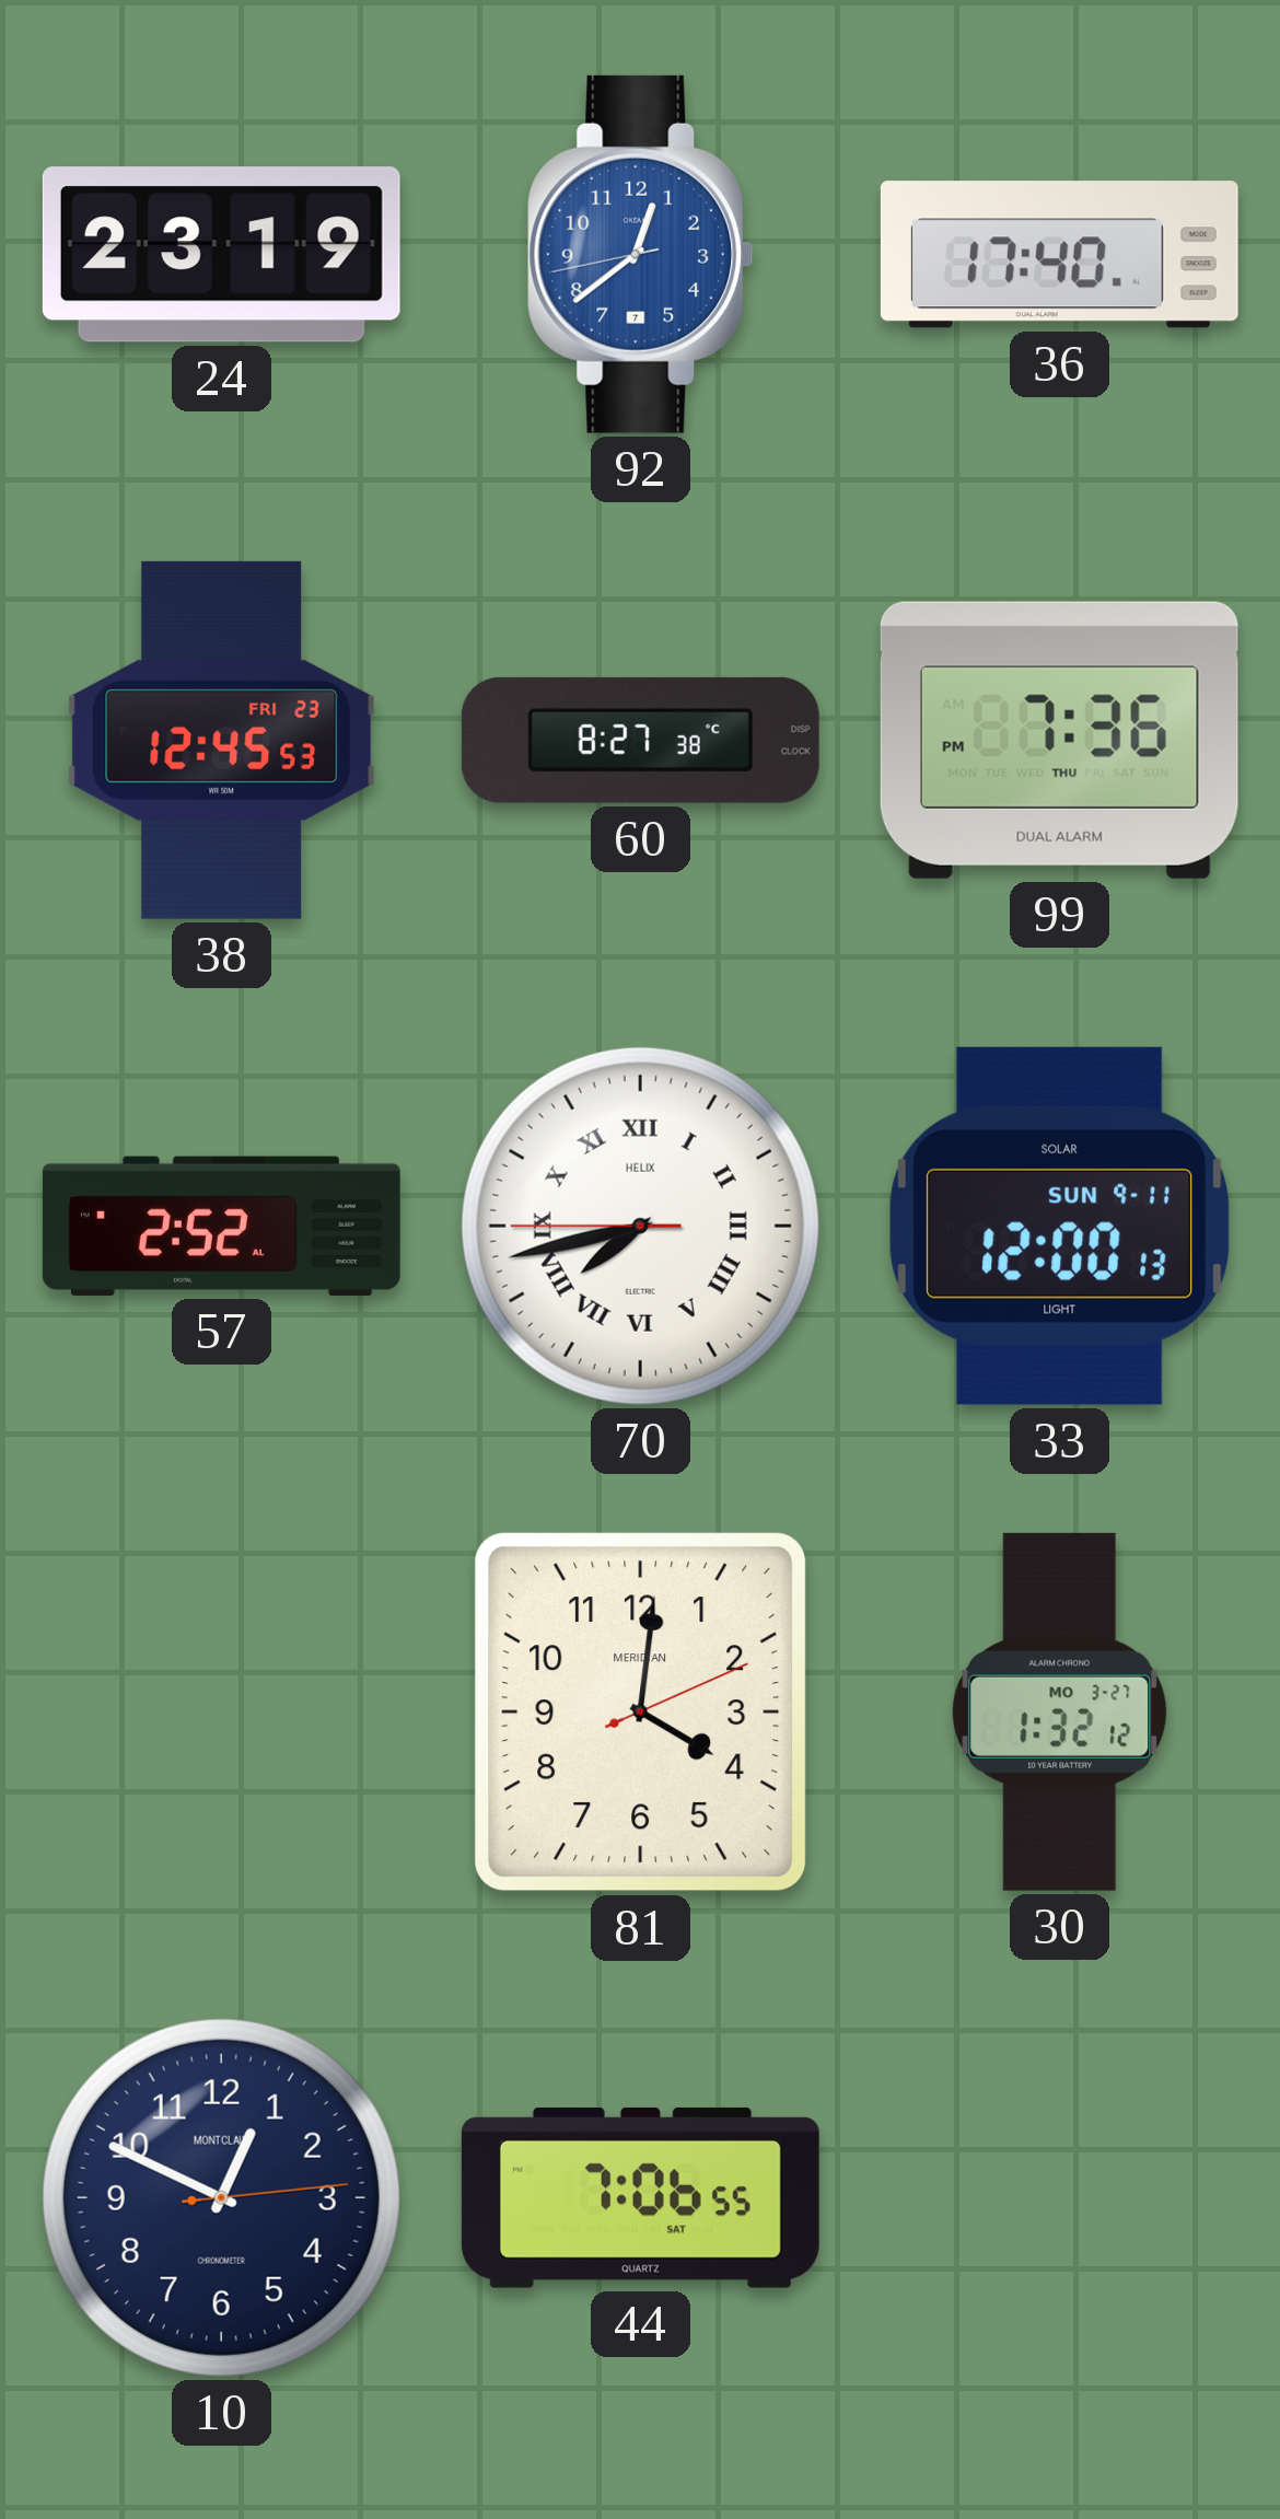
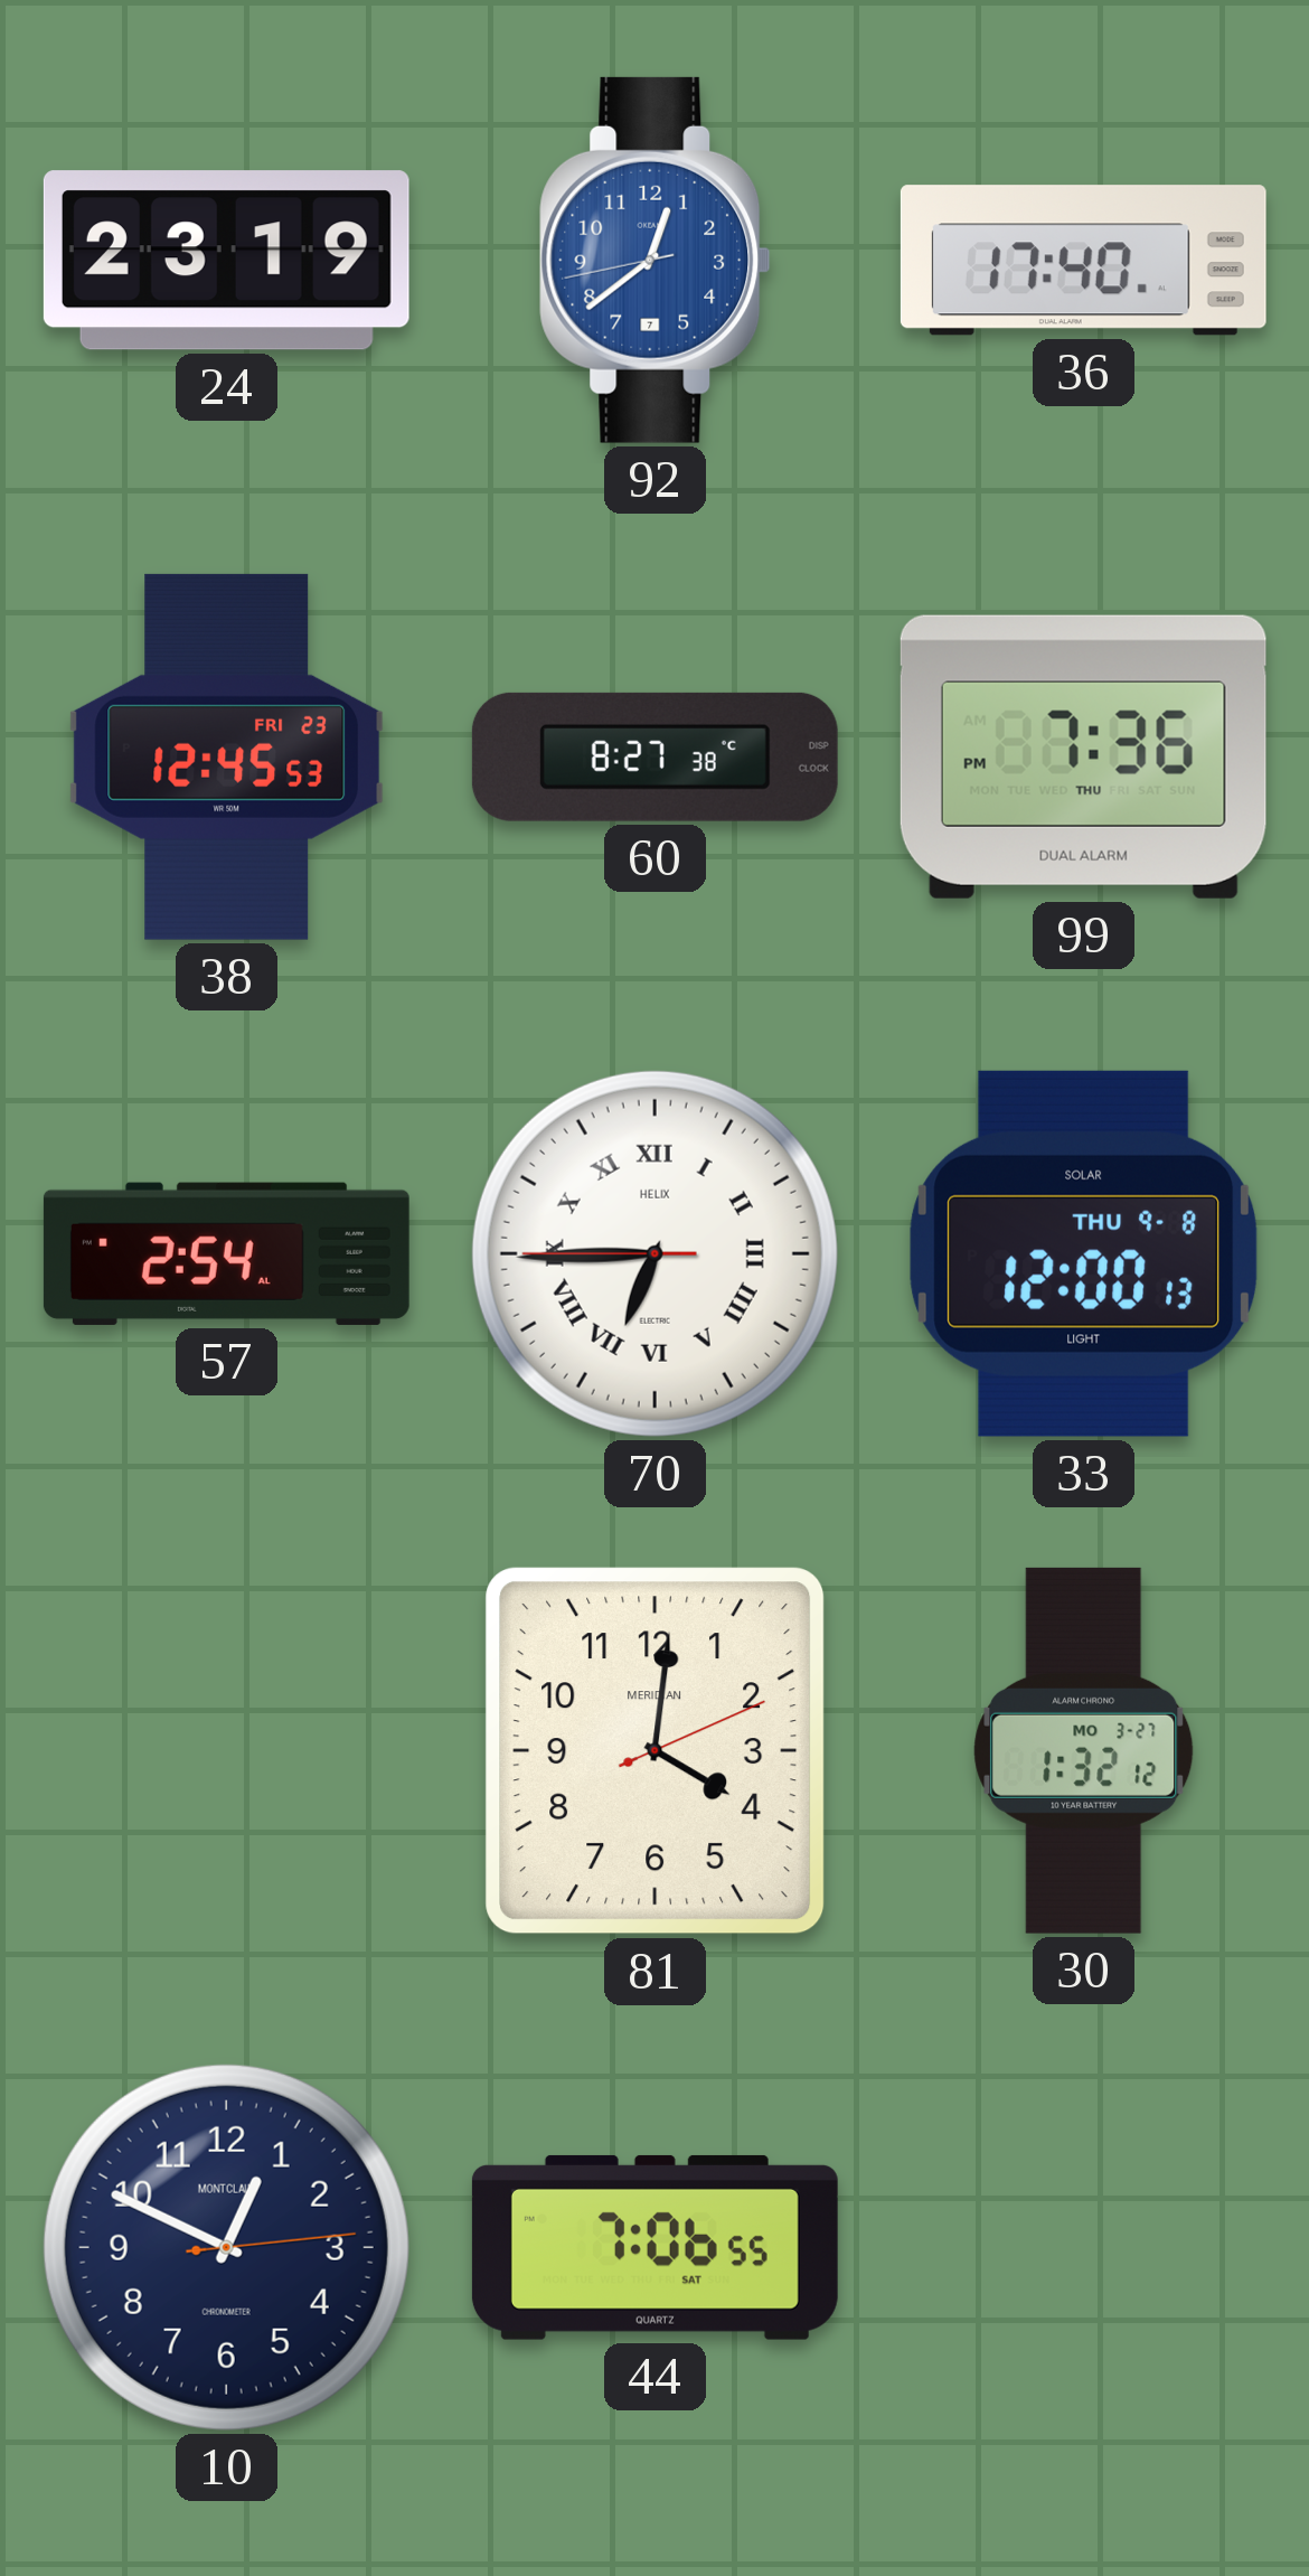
57: 2:52 -> 2:54
70: 7:42 -> 6:44
33 date: SUN 9-11 -> THU 9-8
